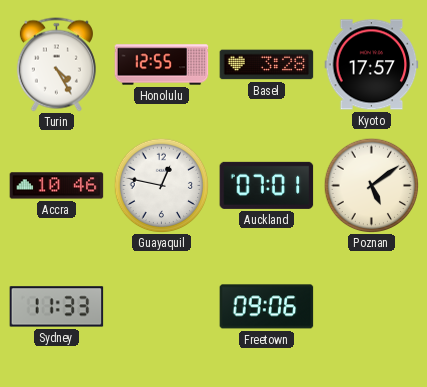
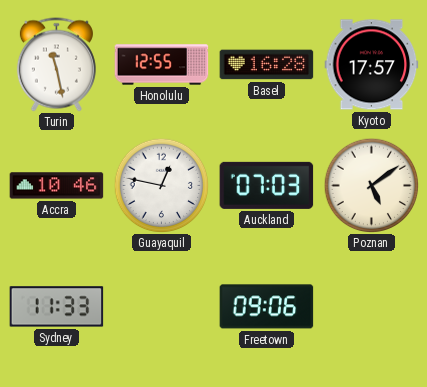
Turin: 4:25 -> 11:28
Basel: 3:28 -> 16:28
Auckland: 07:01 -> 07:03
